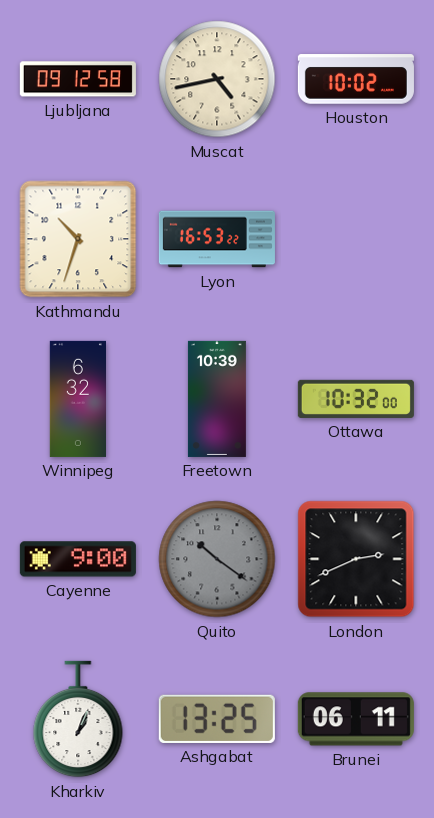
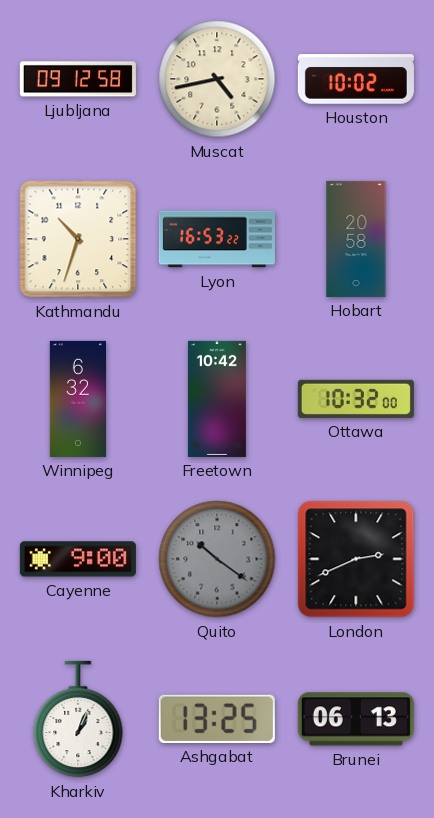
Hobart: none -> 20:58
Freetown: 10:39 -> 10:42
Brunei: 06:11 -> 06:13
